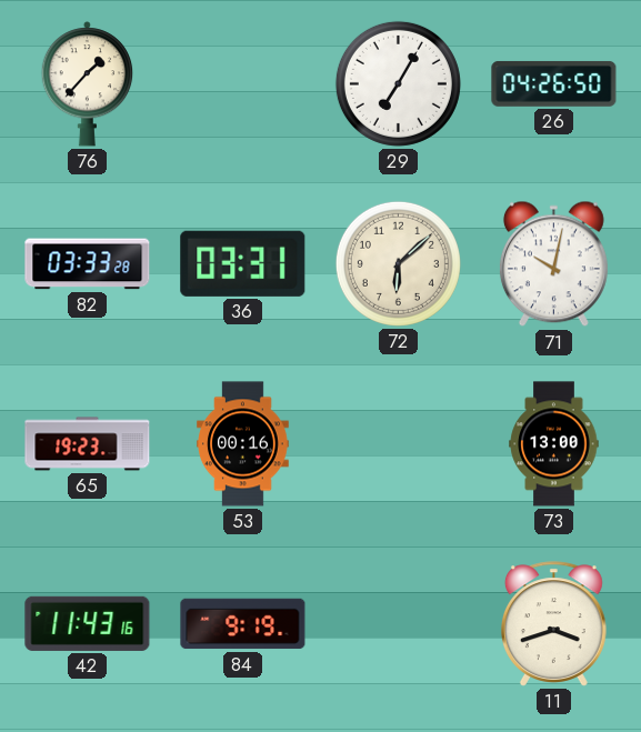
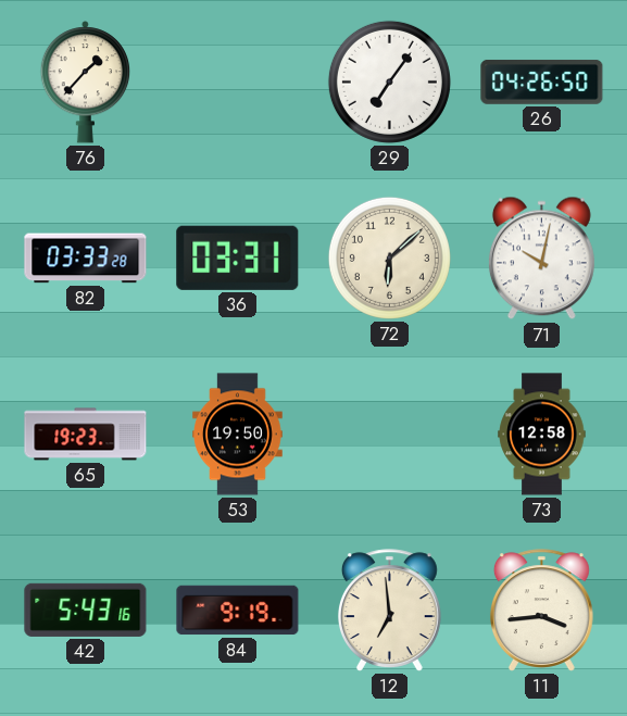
29: 7:05 -> 7:06
53: 00:16 -> 19:50
73: 13:00 -> 12:58
42: 11:43 -> 5:43
12: none -> 6:59
11: 3:42 -> 3:44
